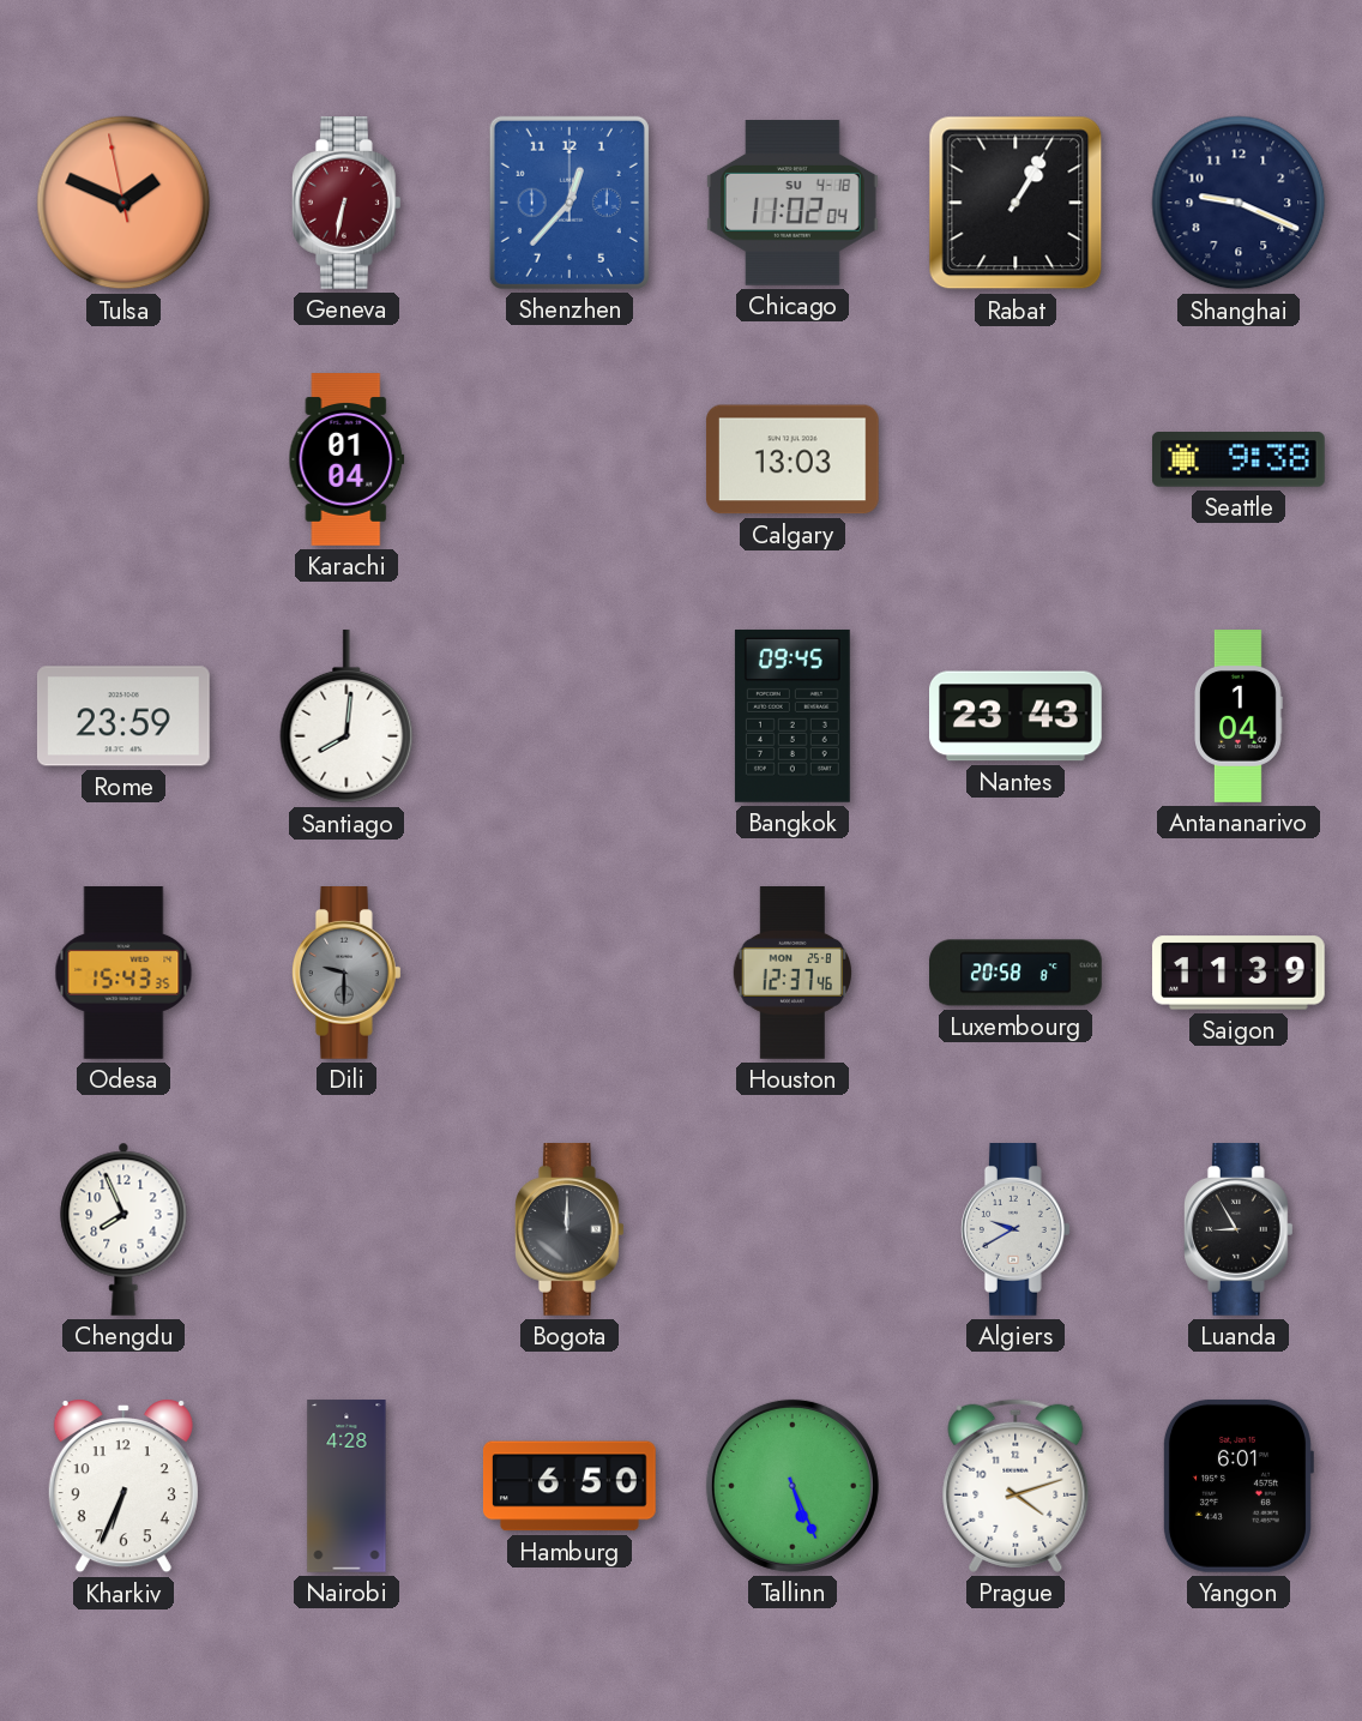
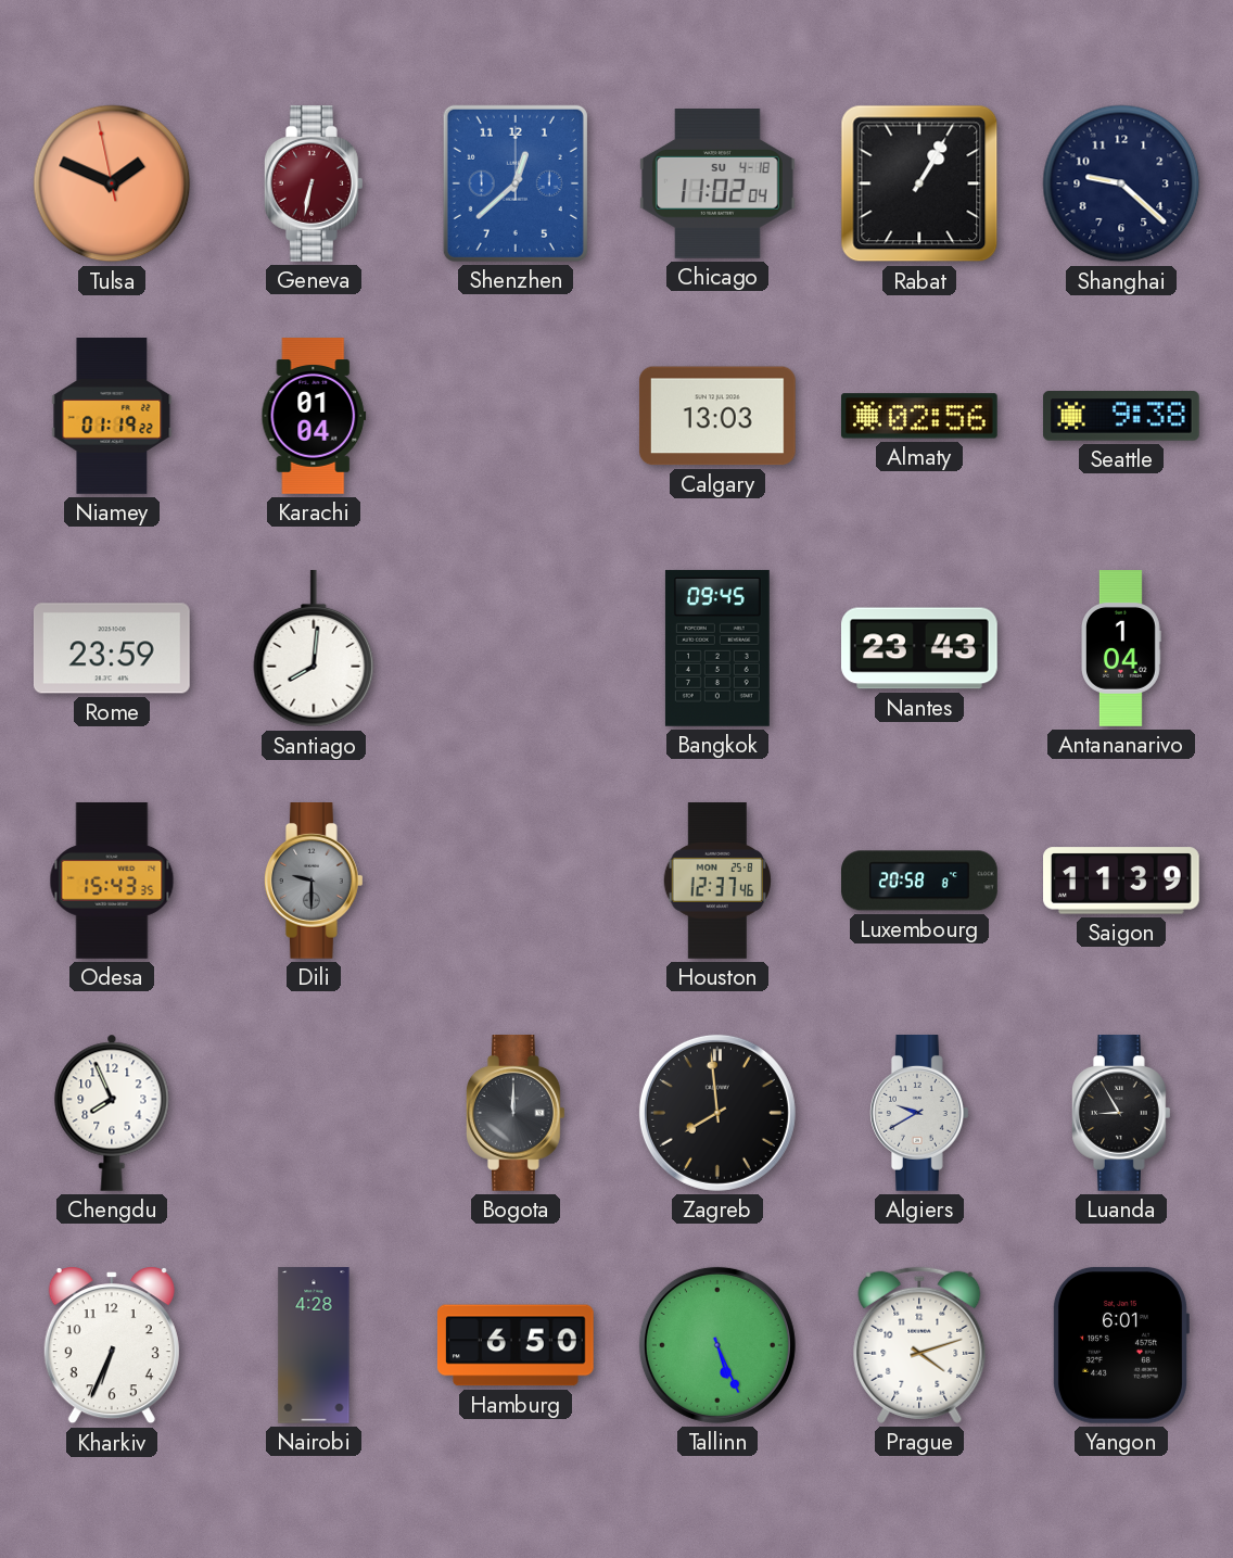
Shenzhen: 12:37 -> 12:38
Shanghai: 9:19 -> 9:22
Niamey: none -> 01:19
Almaty: none -> 02:56
Zagreb: none -> 7:59
